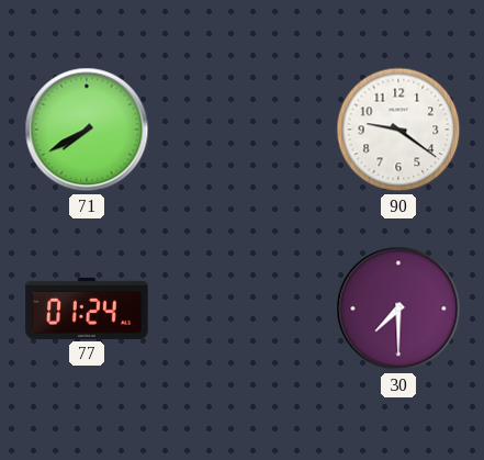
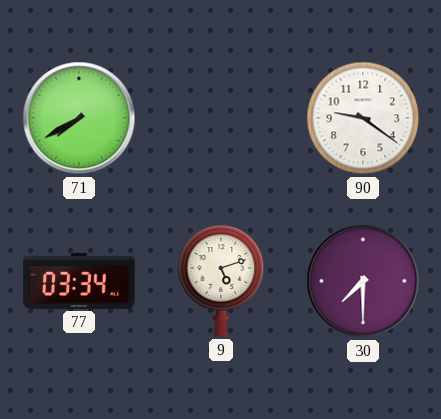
77: 01:24 -> 03:34
9: none -> 5:12
